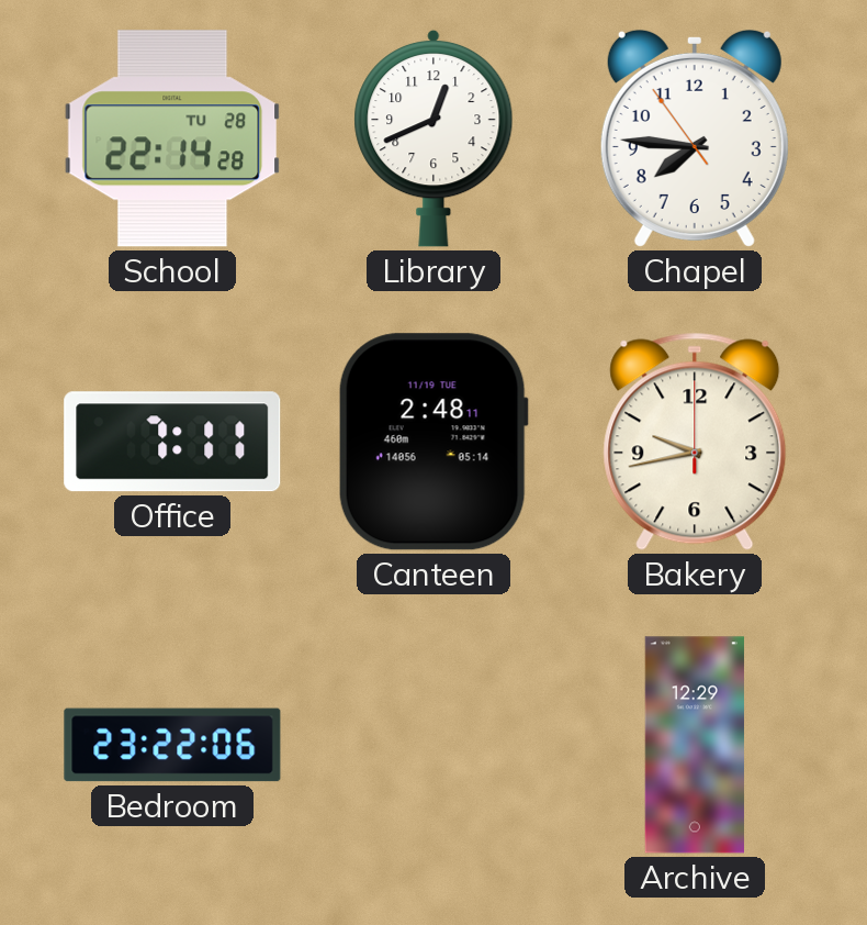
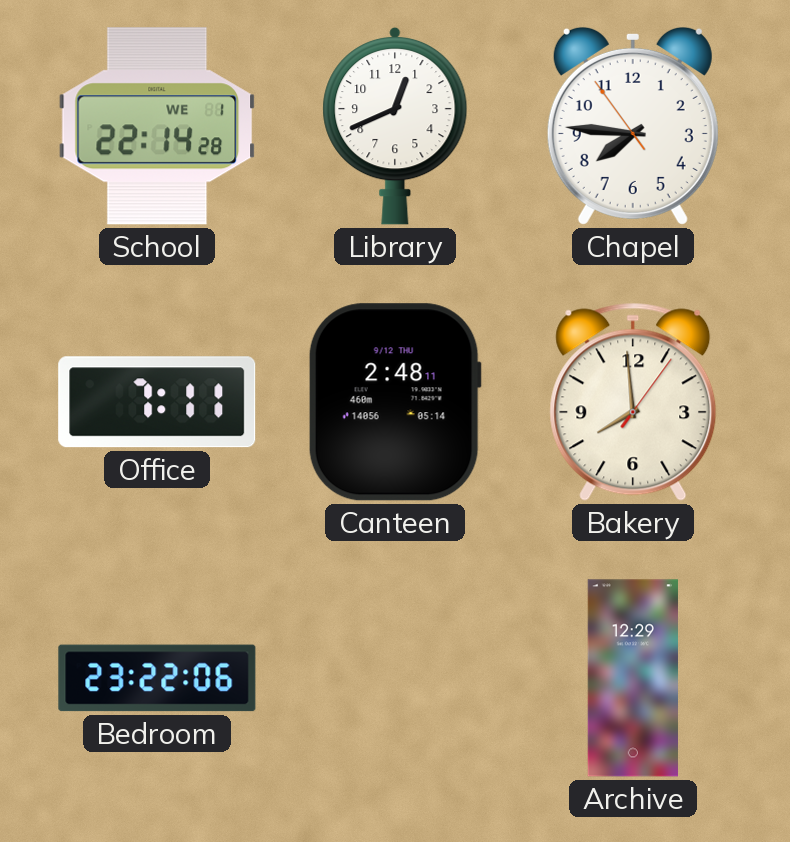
School date: TU 28 -> WE 1
Canteen date: 11/19 TUE -> 9/12 THU
Bakery: 9:43 -> 7:59
